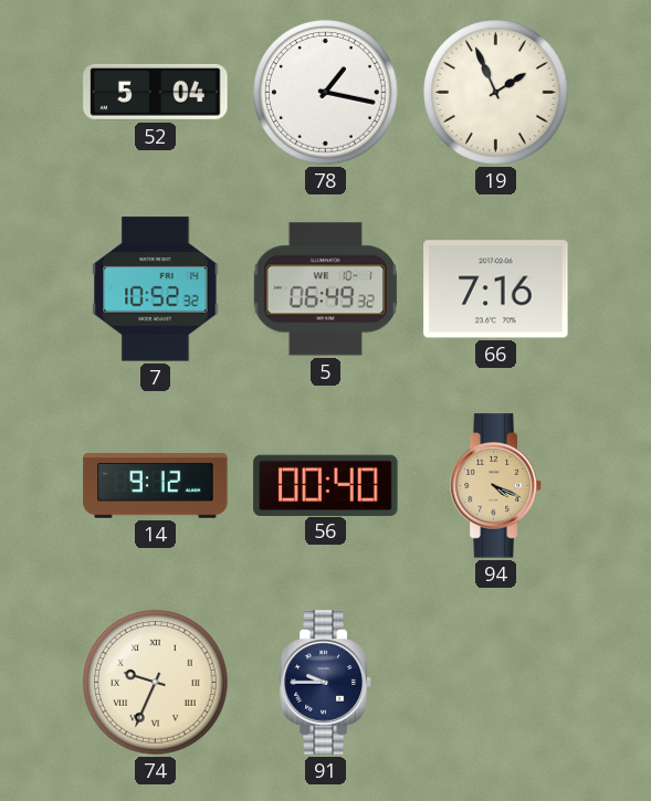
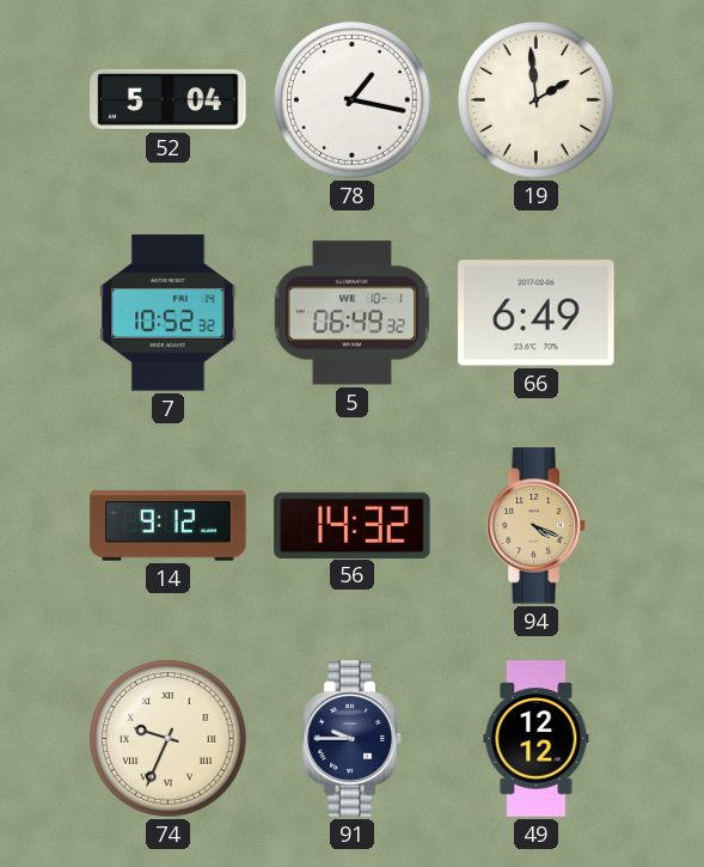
19: 1:56 -> 1:59
66: 7:16 -> 6:49
56: 00:40 -> 14:32
49: none -> 12:12
